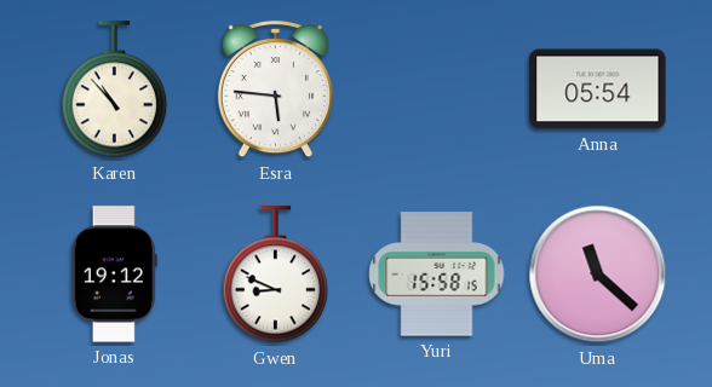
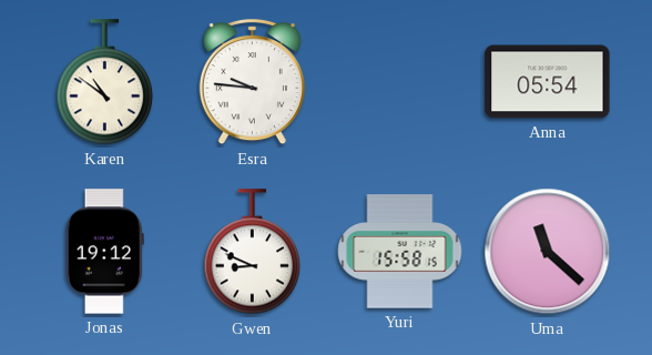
Karen: 10:53 -> 10:51
Esra: 5:46 -> 9:46
